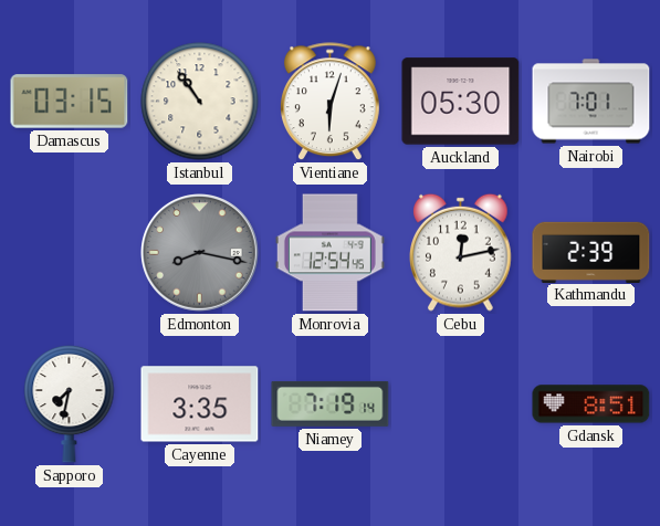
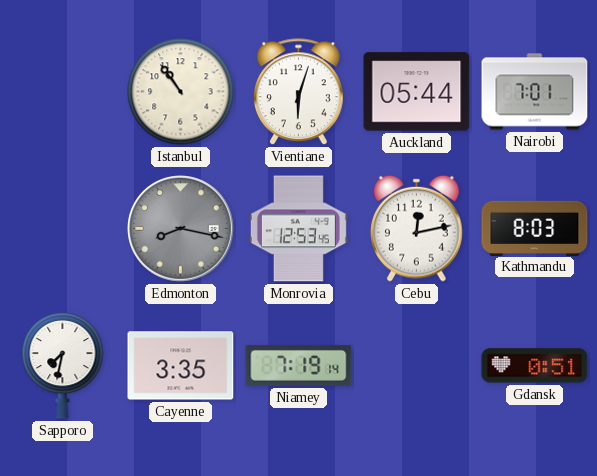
Damascus: 03:15 -> none
Auckland: 05:30 -> 05:44
Monrovia: 12:54 -> 12:53
Kathmandu: 2:39 -> 8:03
Gdansk: 8:51 -> 0:51
